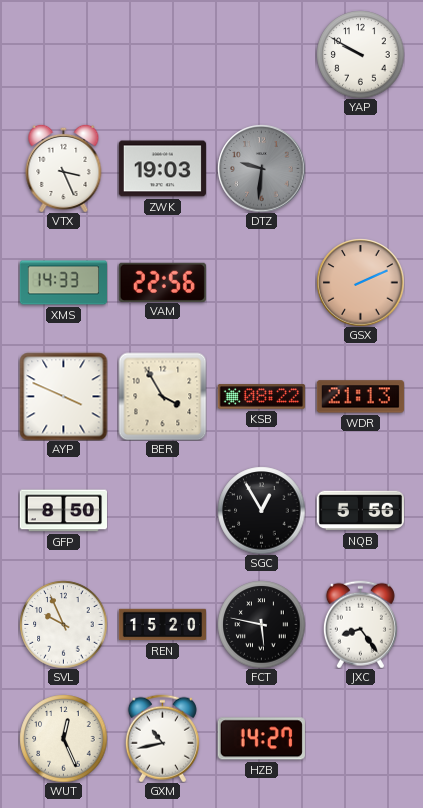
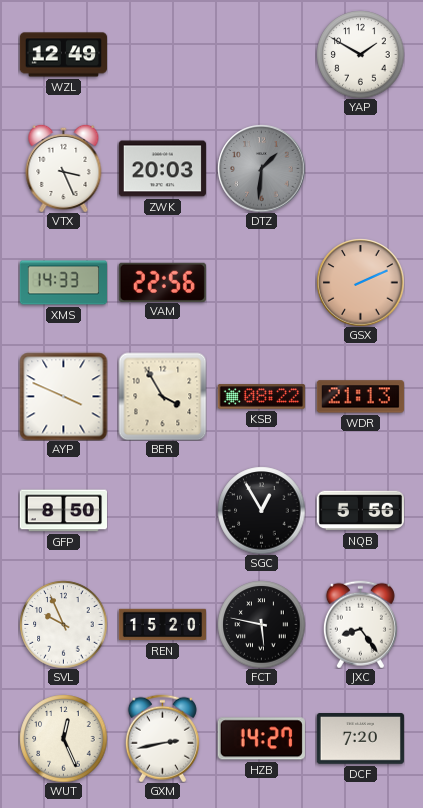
WZL: none -> 12:49
YAP: 9:50 -> 1:50
ZWK: 19:03 -> 20:03
DTZ: 9:31 -> 1:31
GXM: 10:43 -> 2:43
DCF: none -> 7:20
